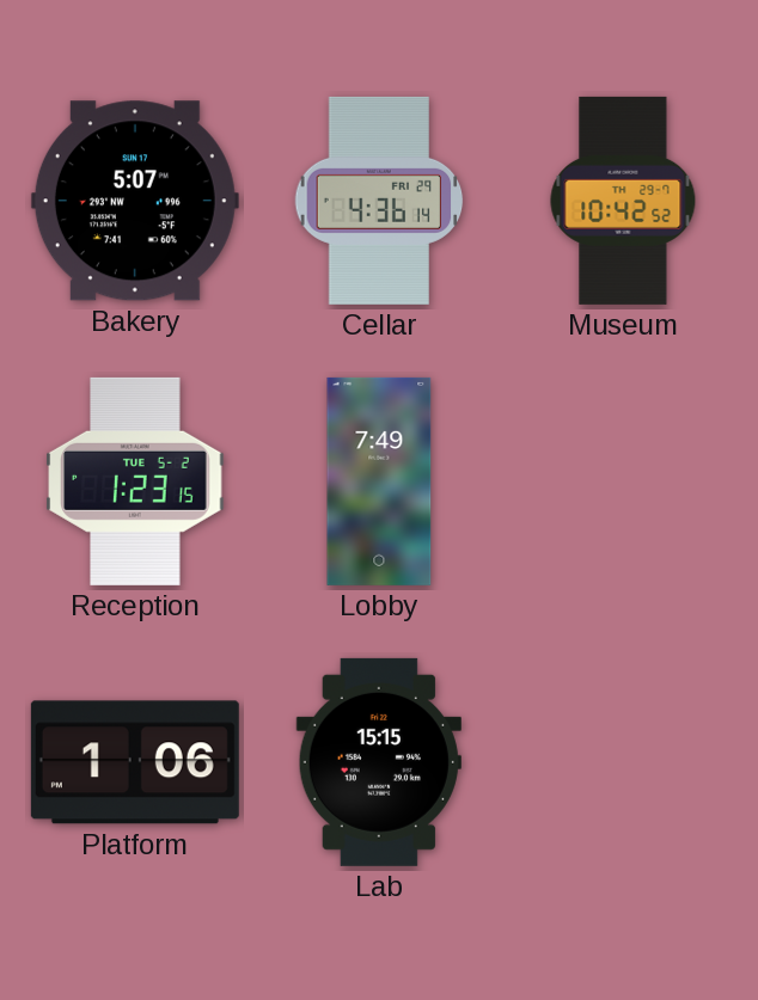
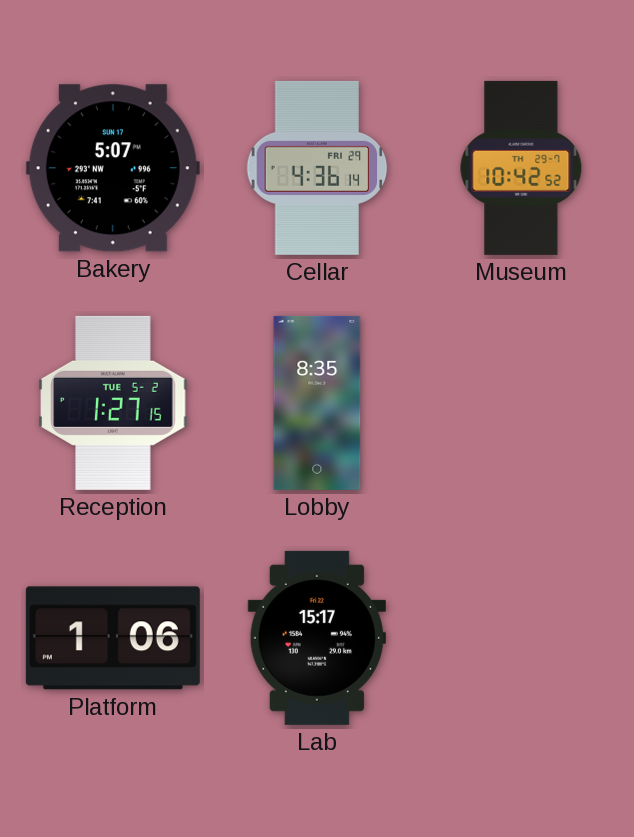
Reception: 1:23 -> 1:27
Lobby: 7:49 -> 8:35
Lab: 15:15 -> 15:17
